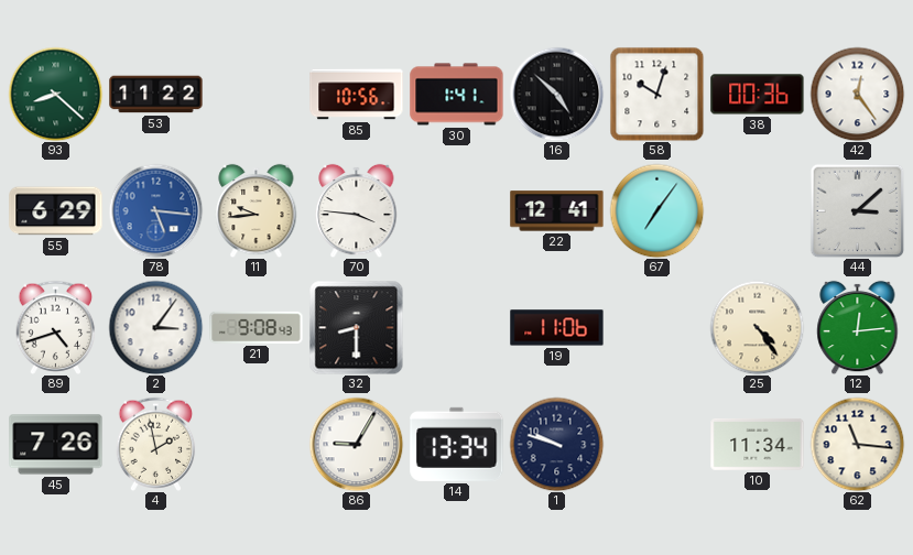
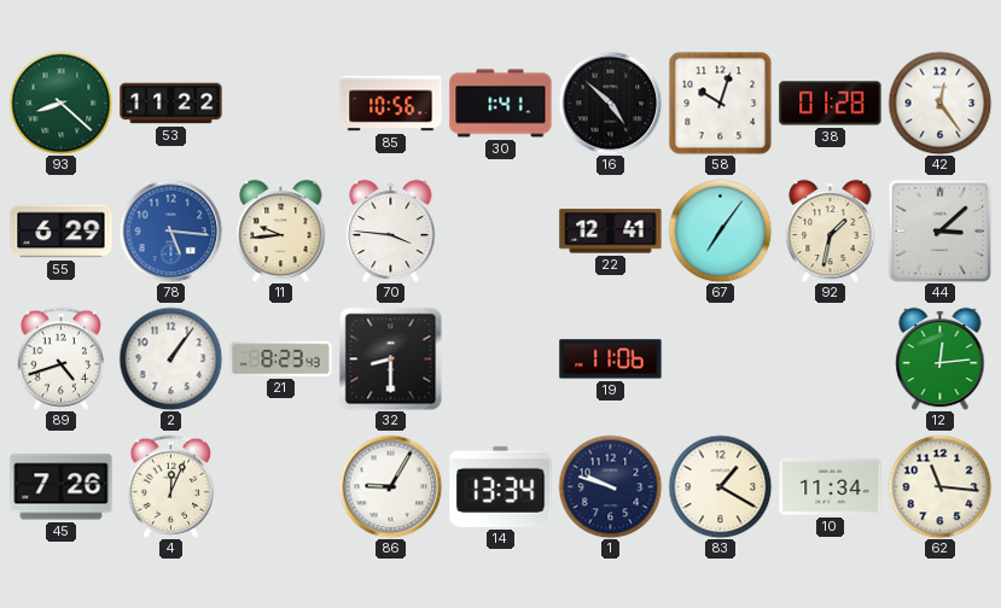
38: 00:36 -> 01:28
92: none -> 1:32
2: 3:06 -> 1:06
21: 9:08 -> 8:23
25: 4:24 -> none
4: 1:58 -> 12:04
83: none -> 1:20
